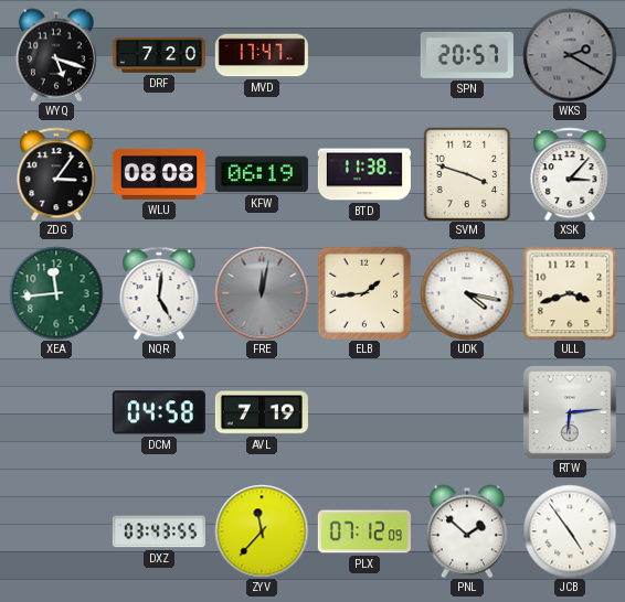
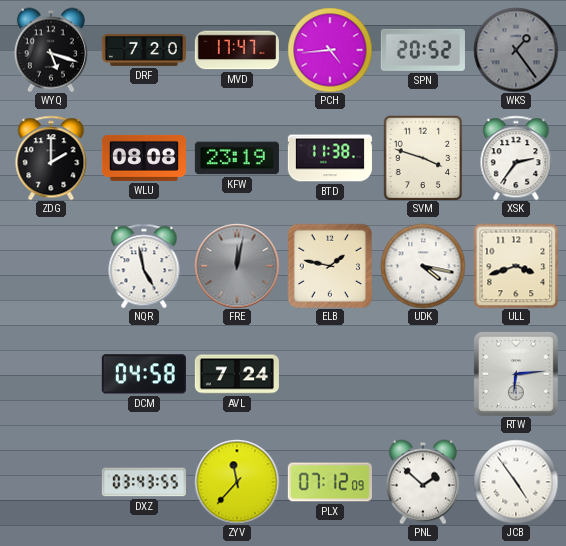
PCH: none -> 4:44
SPN: 20:57 -> 20:52
WKS: 2:20 -> 1:24
ZDG: 3:06 -> 2:00
KFW: 06:19 -> 23:19
XSK: 3:07 -> 2:36
XEA: 11:44 -> none
NQR: 5:01 -> 4:58
ELB: 1:44 -> 1:47
AVL: 7:19 -> 7:24
